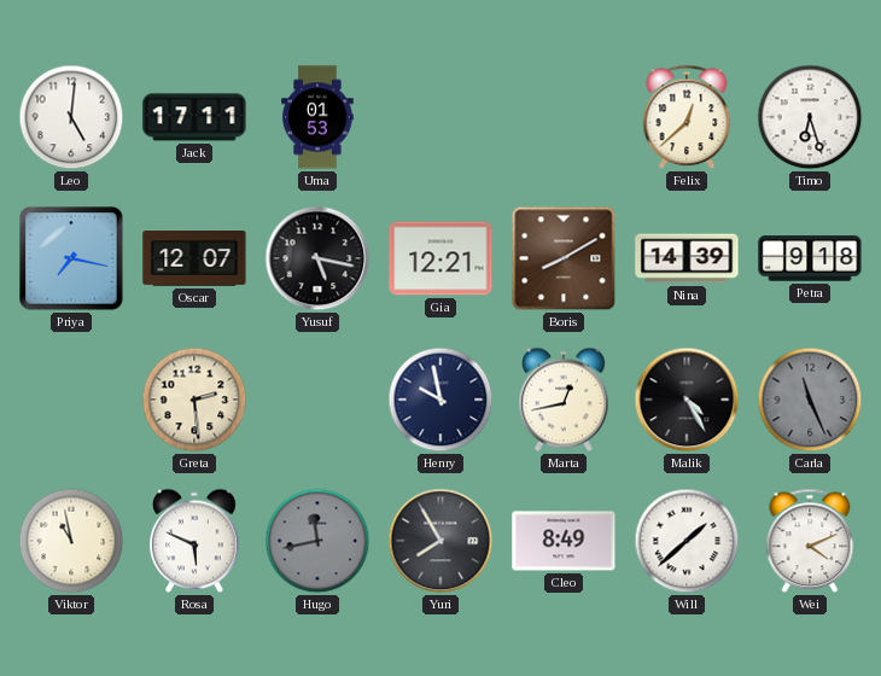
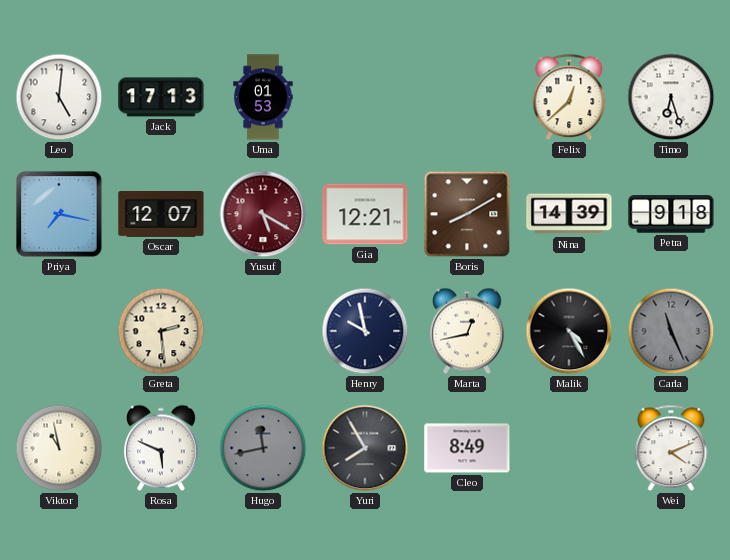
Jack: 17:11 -> 17:13
Yusuf: 5:17 -> 5:20
Yusuf dial: black -> burgundy
Will: 1:38 -> none
